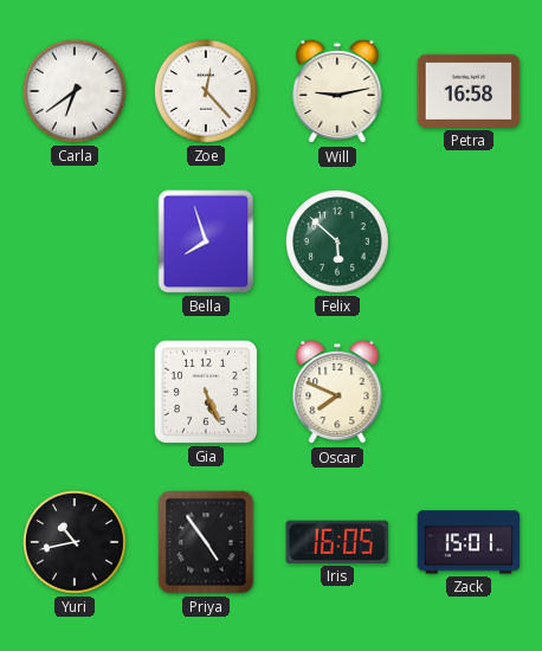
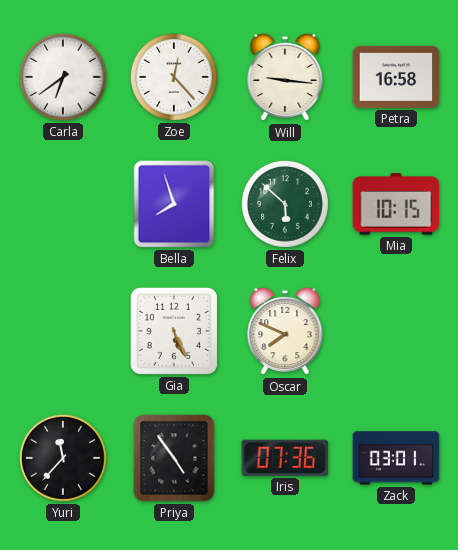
Will: 9:13 -> 9:16
Mia: none -> 10:15
Yuri: 10:43 -> 11:37
Iris: 16:05 -> 07:36
Zack: 15:01 -> 03:01
